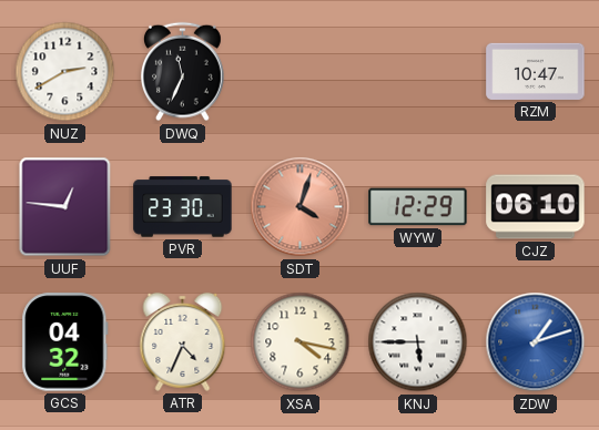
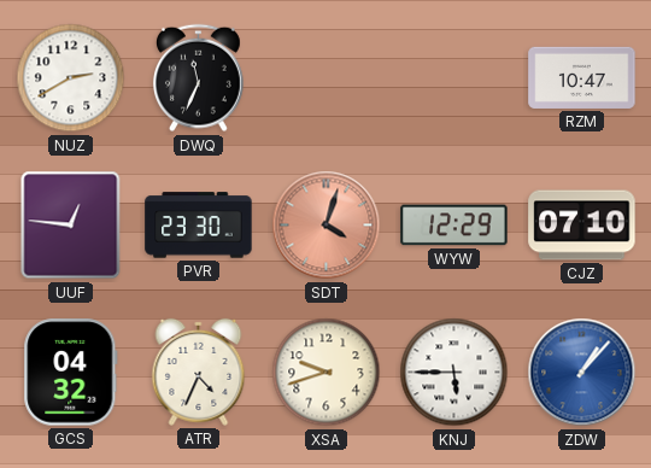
CJZ: 06:10 -> 07:10
XSA: 4:17 -> 9:42
ZDW: 1:12 -> 1:07
